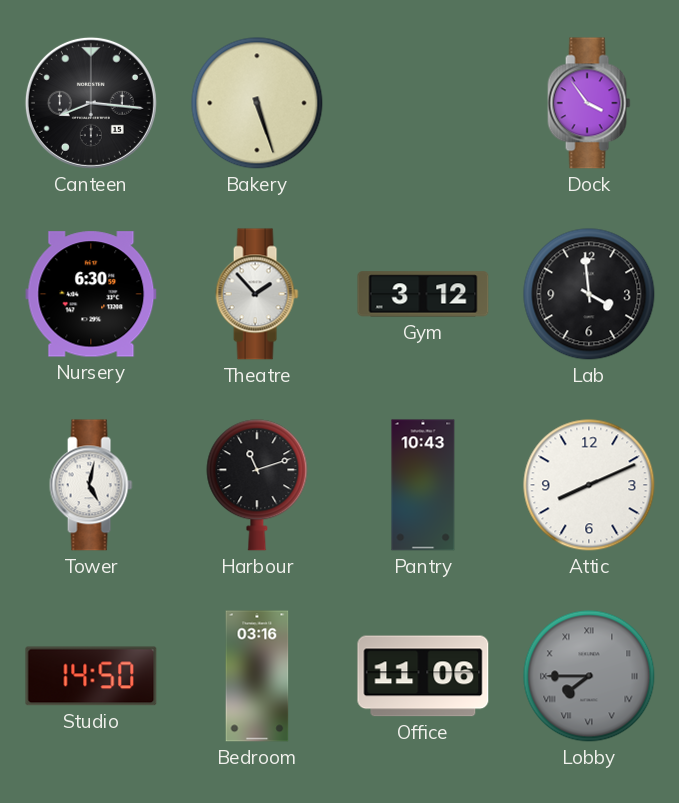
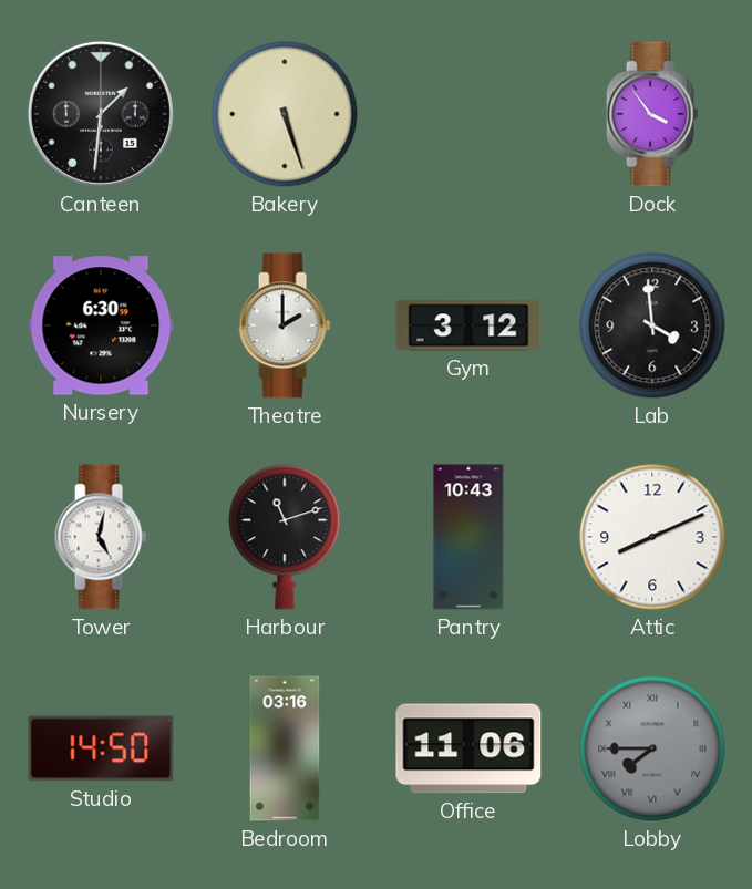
Canteen: 8:16 -> 1:31
Theatre: 1:53 -> 2:00
